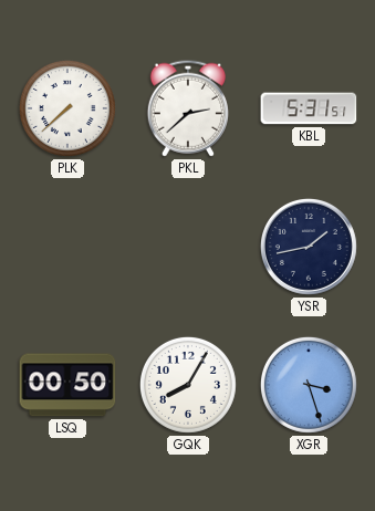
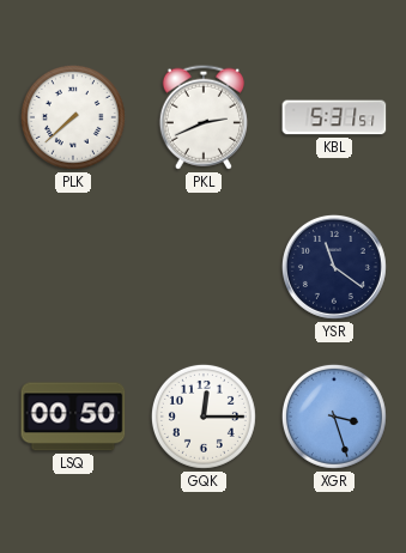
PKL: 2:38 -> 2:41
YSR: 1:43 -> 11:21
GQK: 8:05 -> 12:15
